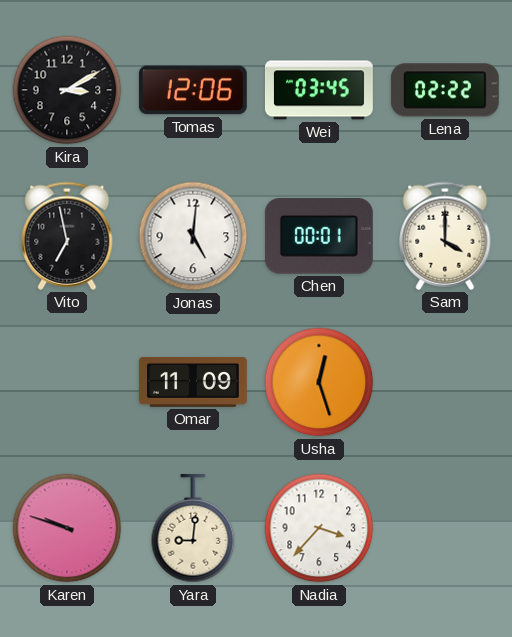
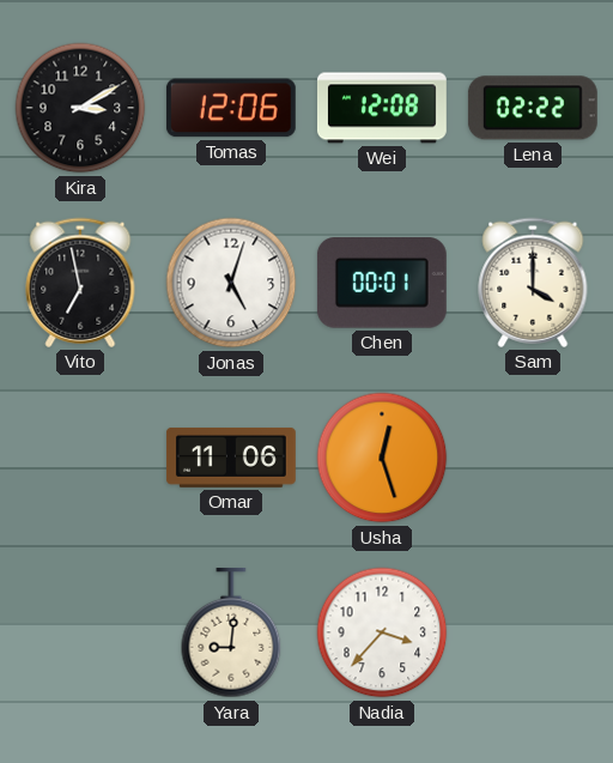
Wei: 03:45 -> 12:08
Jonas: 5:01 -> 5:03
Omar: 11:09 -> 11:06
Karen: 9:48 -> none
